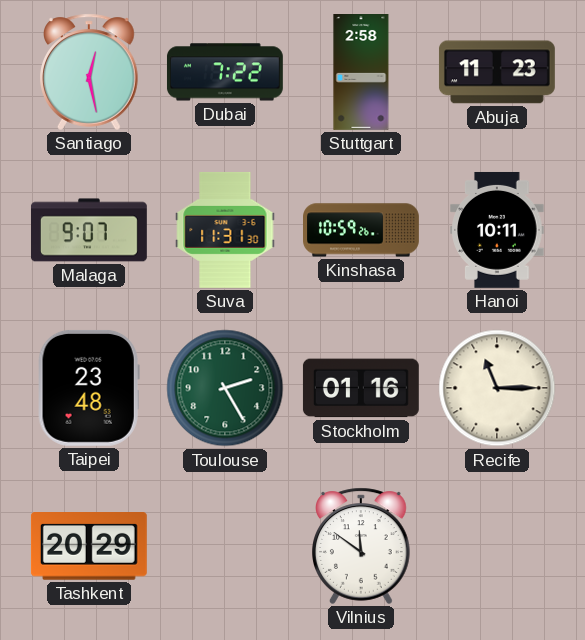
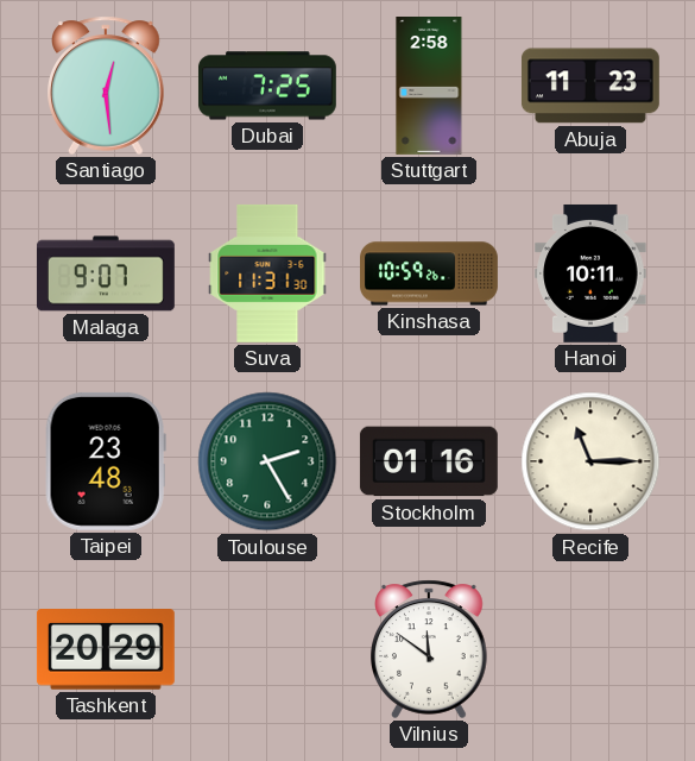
Santiago: 12:28 -> 12:29
Dubai: 7:22 -> 7:25
